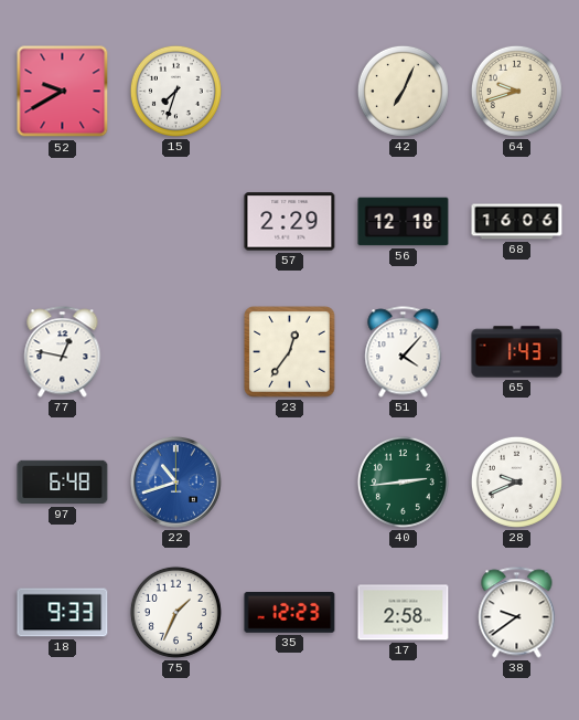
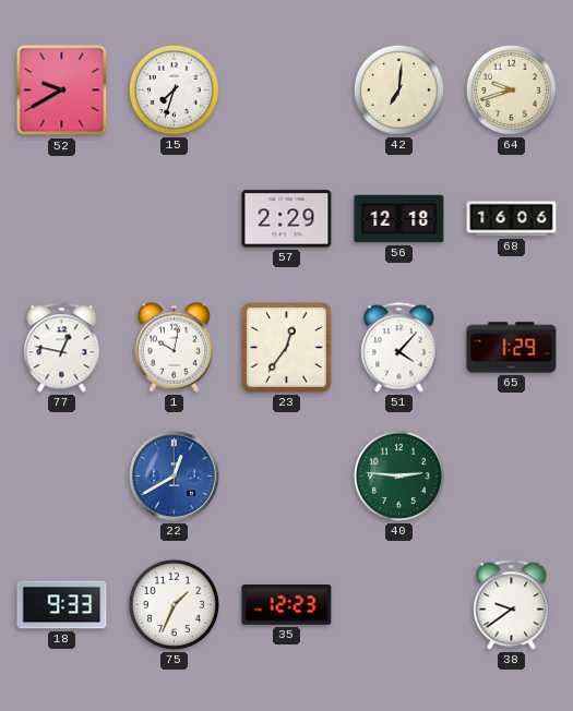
42: 7:04 -> 7:01
1: none -> 10:02
65: 1:43 -> 1:29
97: 6:48 -> none
22: 10:42 -> 12:40
40: 2:44 -> 2:46
28: 9:41 -> none
17: 2:58 -> none
